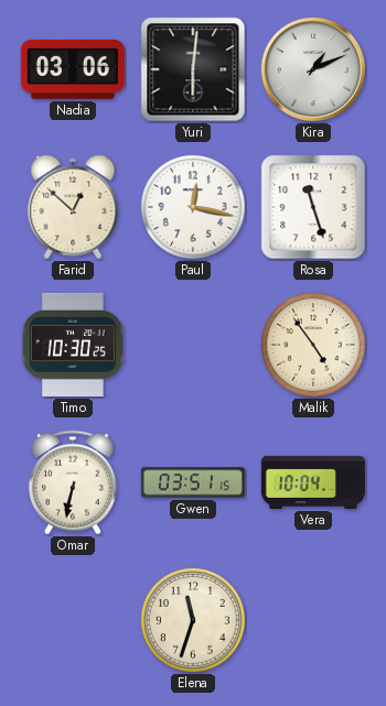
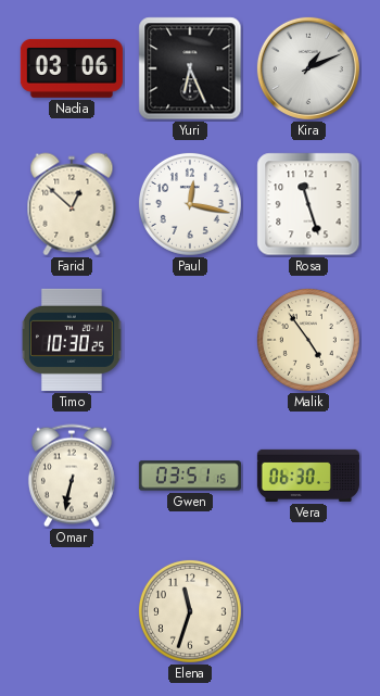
Yuri: 6:01 -> 6:26
Vera: 10:04 -> 06:30
